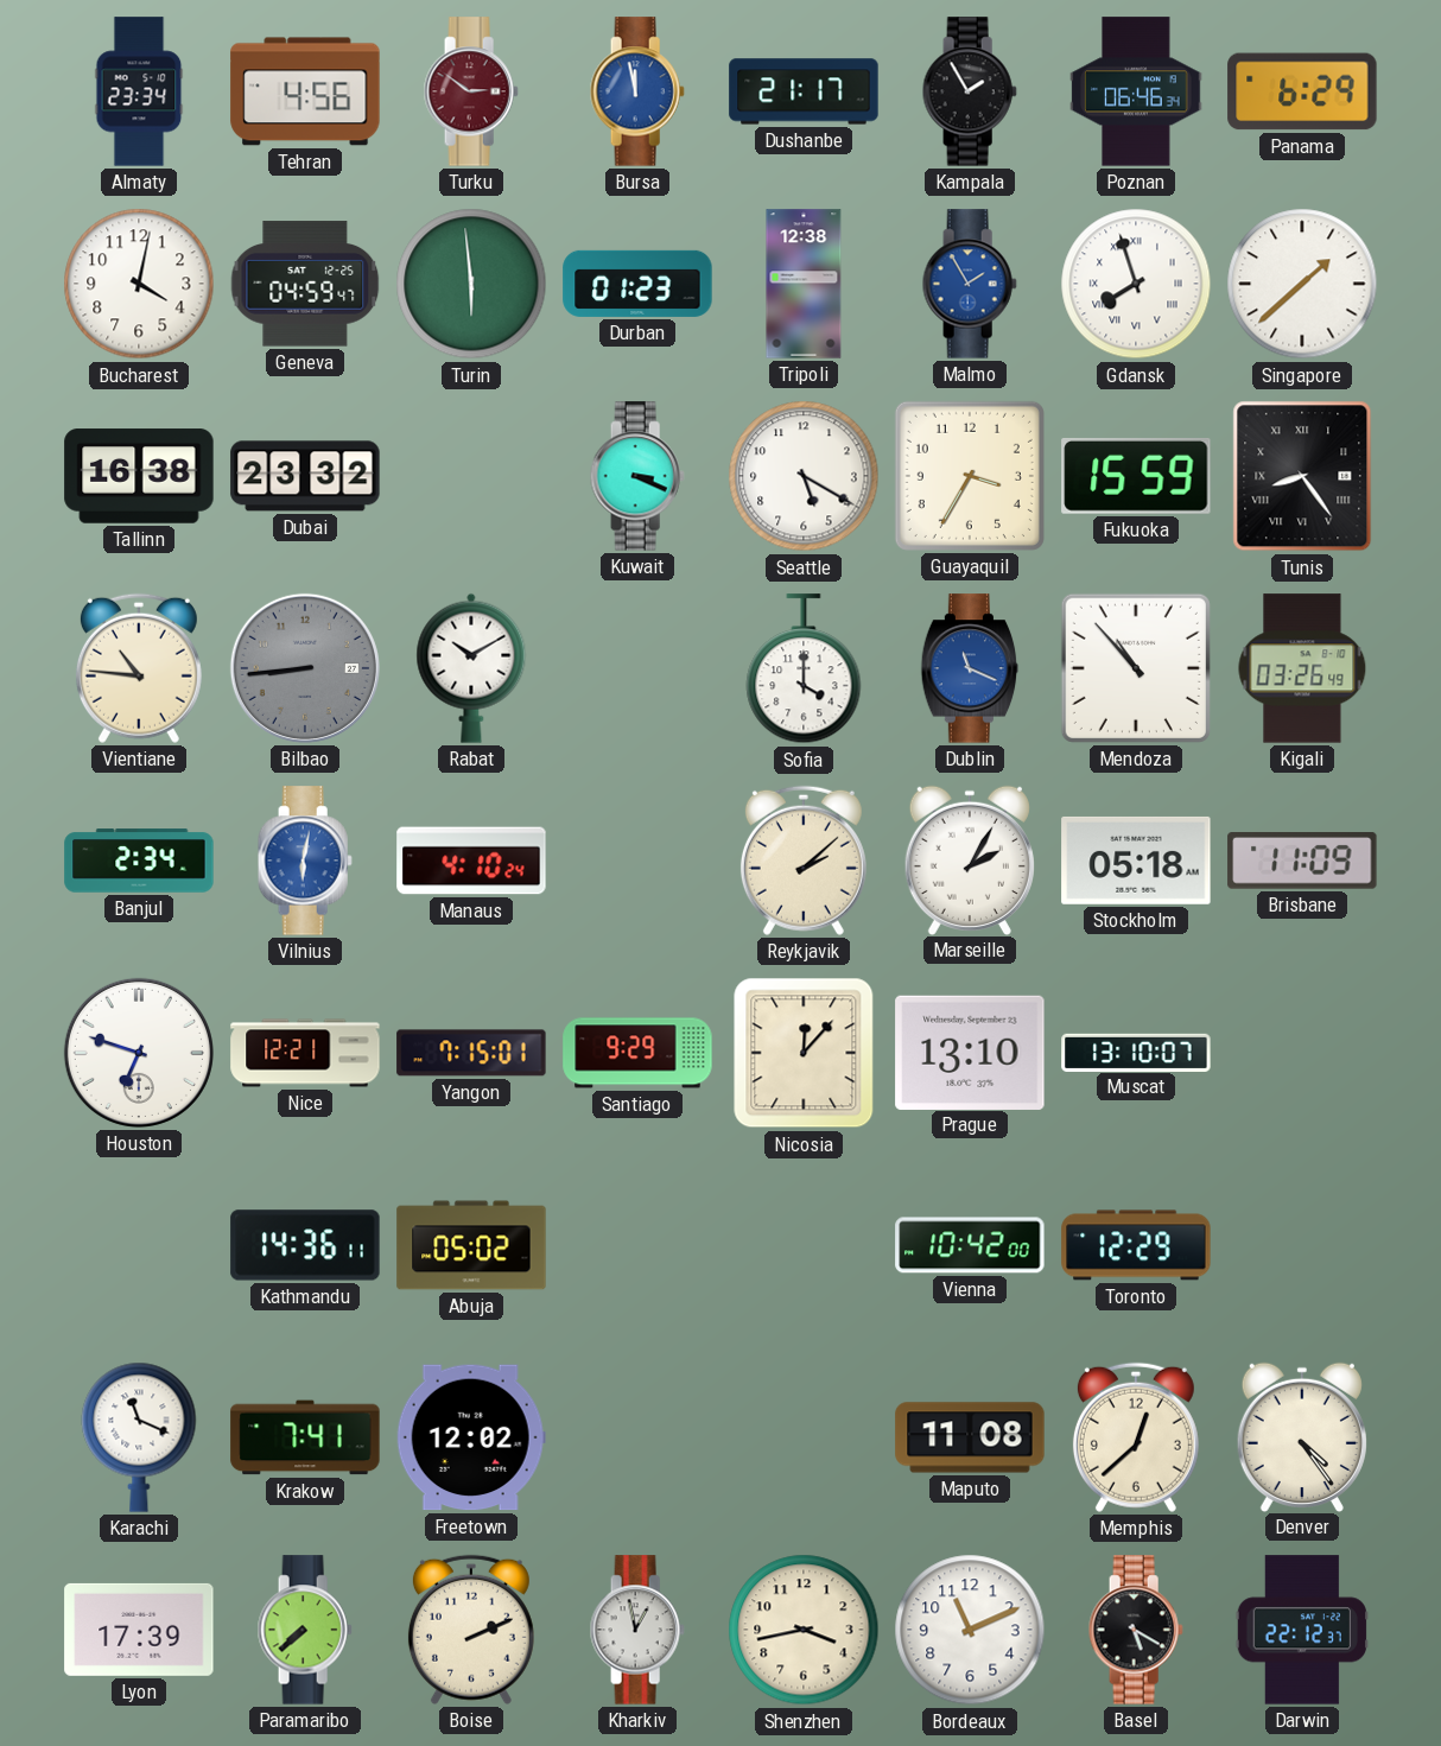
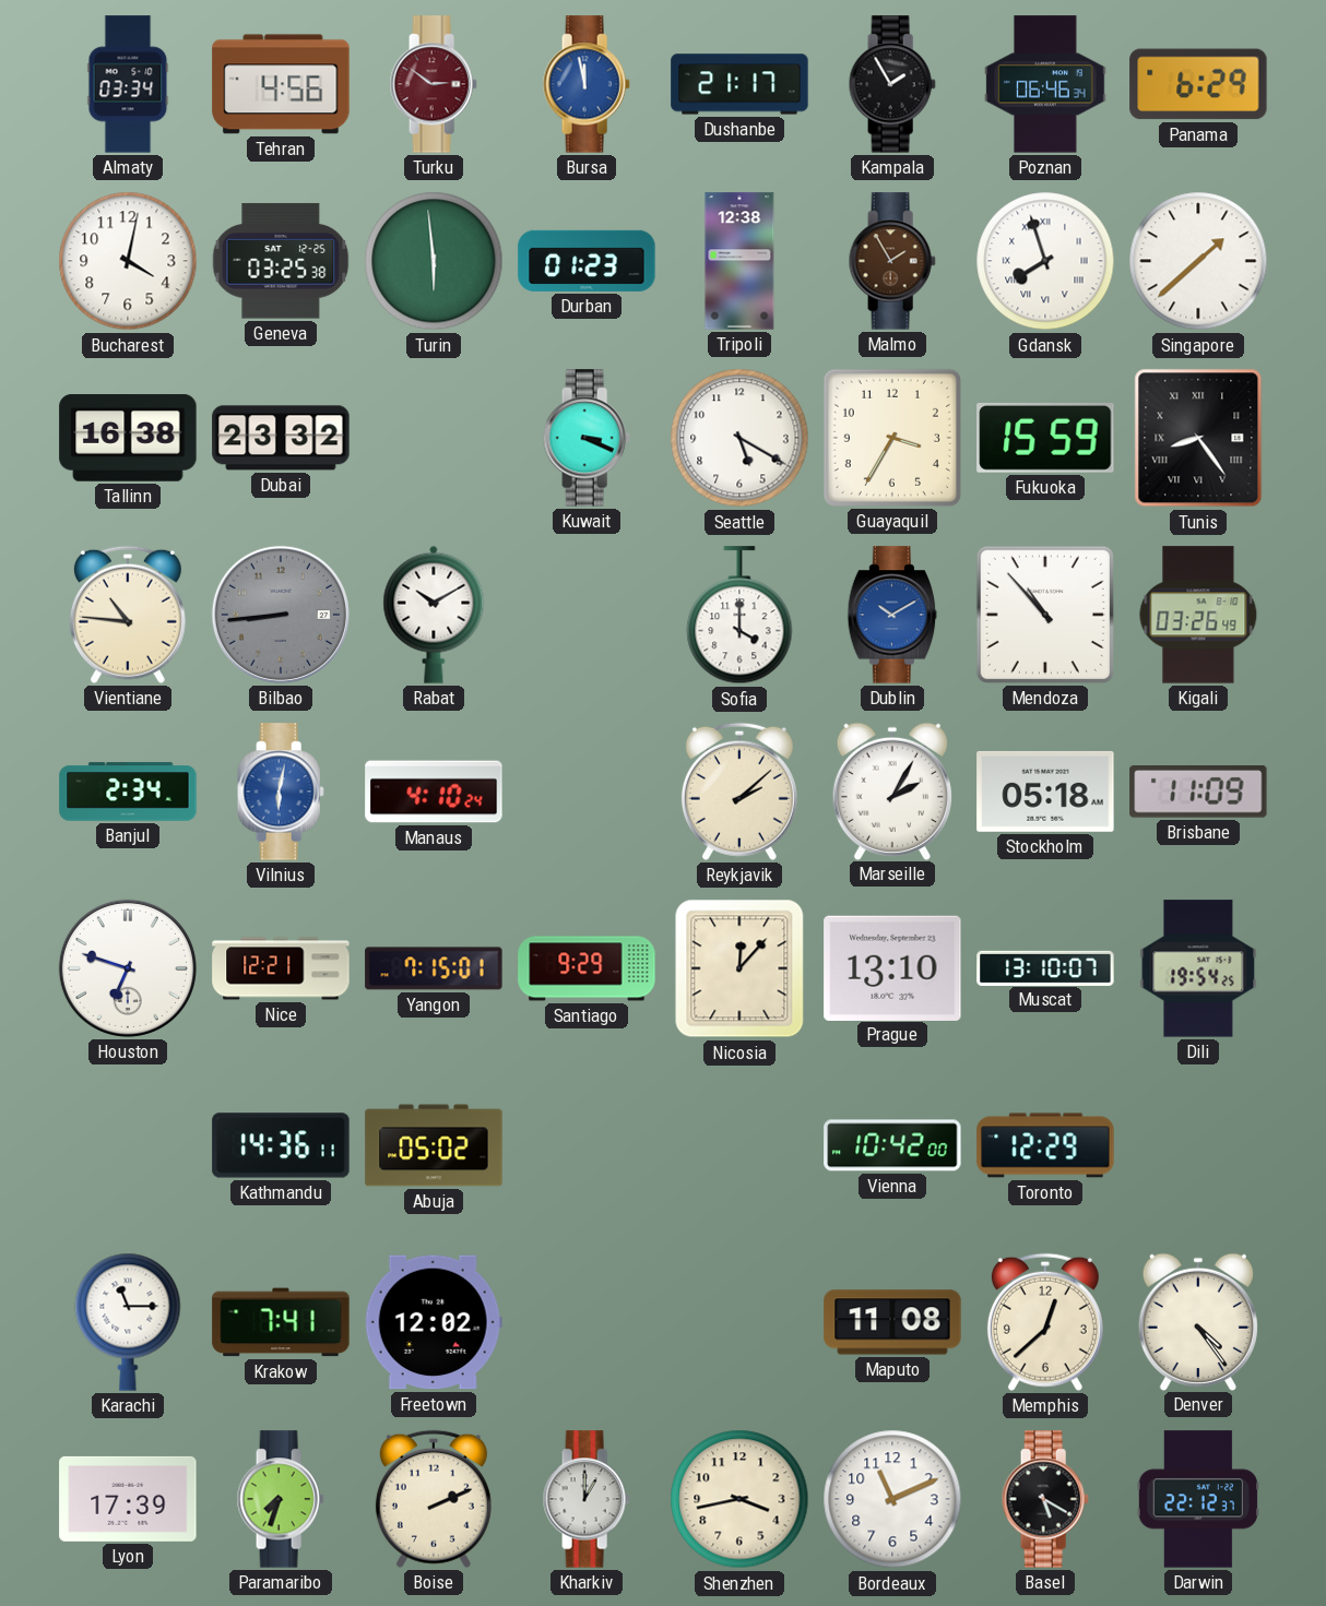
Almaty: 23:34 -> 03:34
Geneva: 04:59 -> 03:25
Malmo dial: blue -> brown
Dublin: 11:19 -> 10:10
Dili: none -> 19:54
Karachi: 11:19 -> 11:15
Paramaribo: 7:38 -> 7:33
Kharkiv: 12:58 -> 1:00
